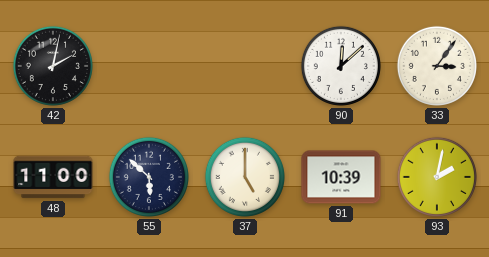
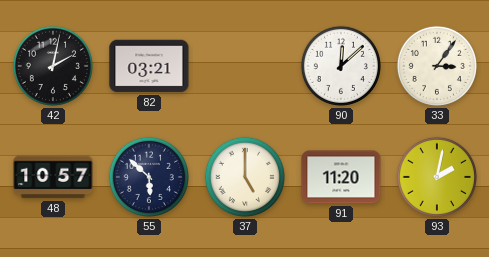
82: none -> 03:21
48: 11:00 -> 10:57
91: 10:39 -> 11:20
